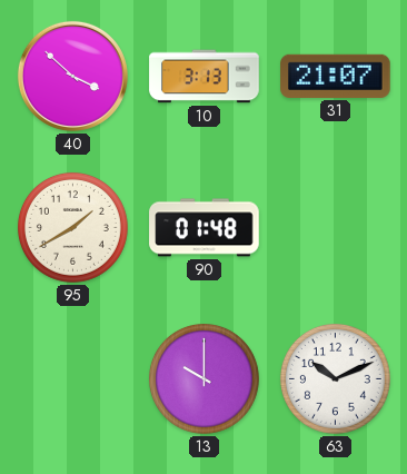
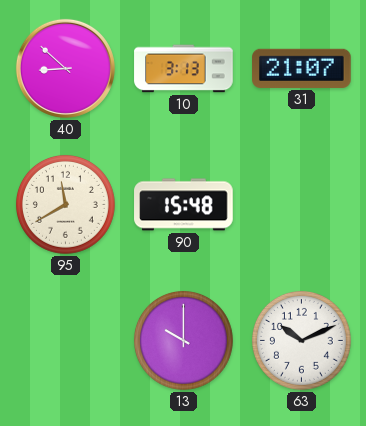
40: 3:52 -> 8:52
95: 1:40 -> 11:40
90: 01:48 -> 15:48
